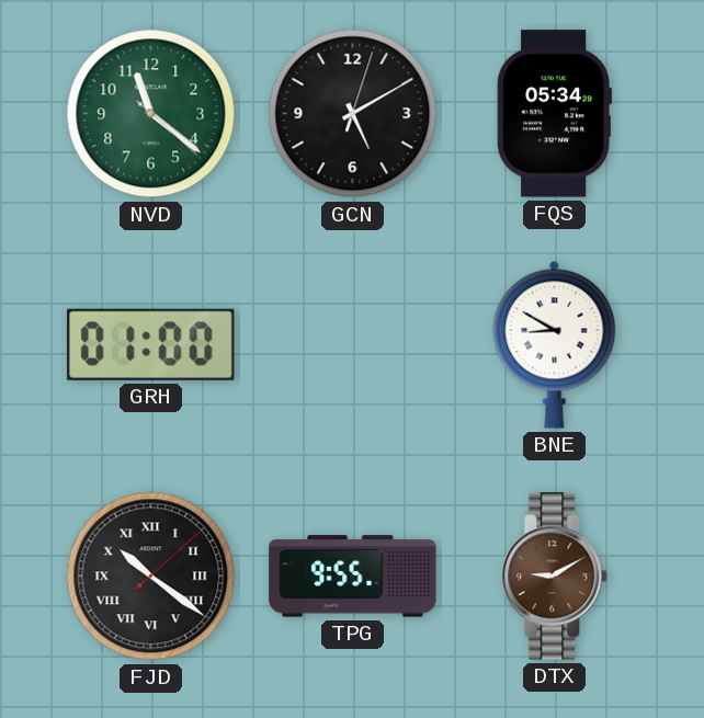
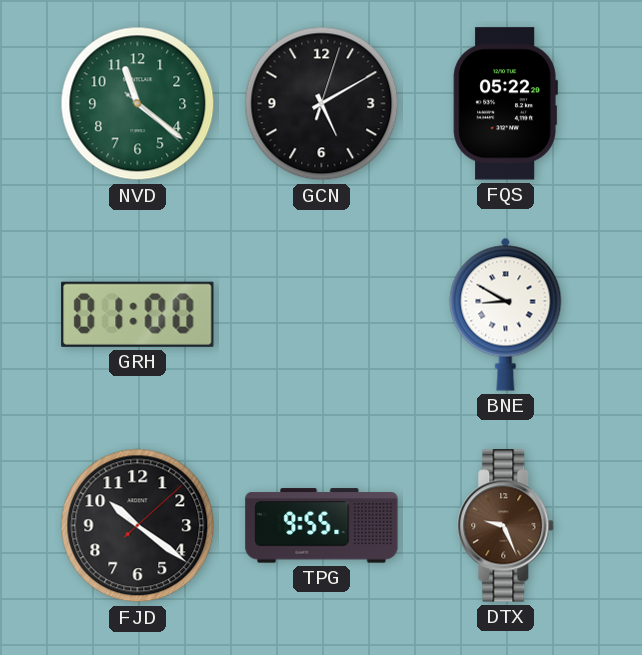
FQS: 05:34 -> 05:22
FJD numerals: Roman -> Arabic
DTX: 9:10 -> 9:26
